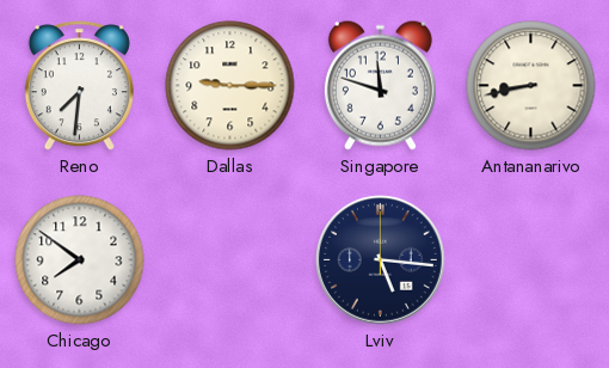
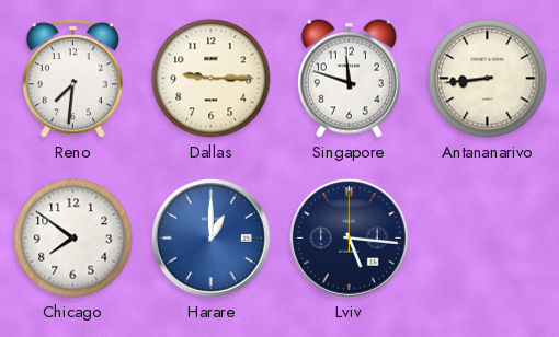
Antananarivo: 8:43 -> 8:44
Harare: none -> 1:00
